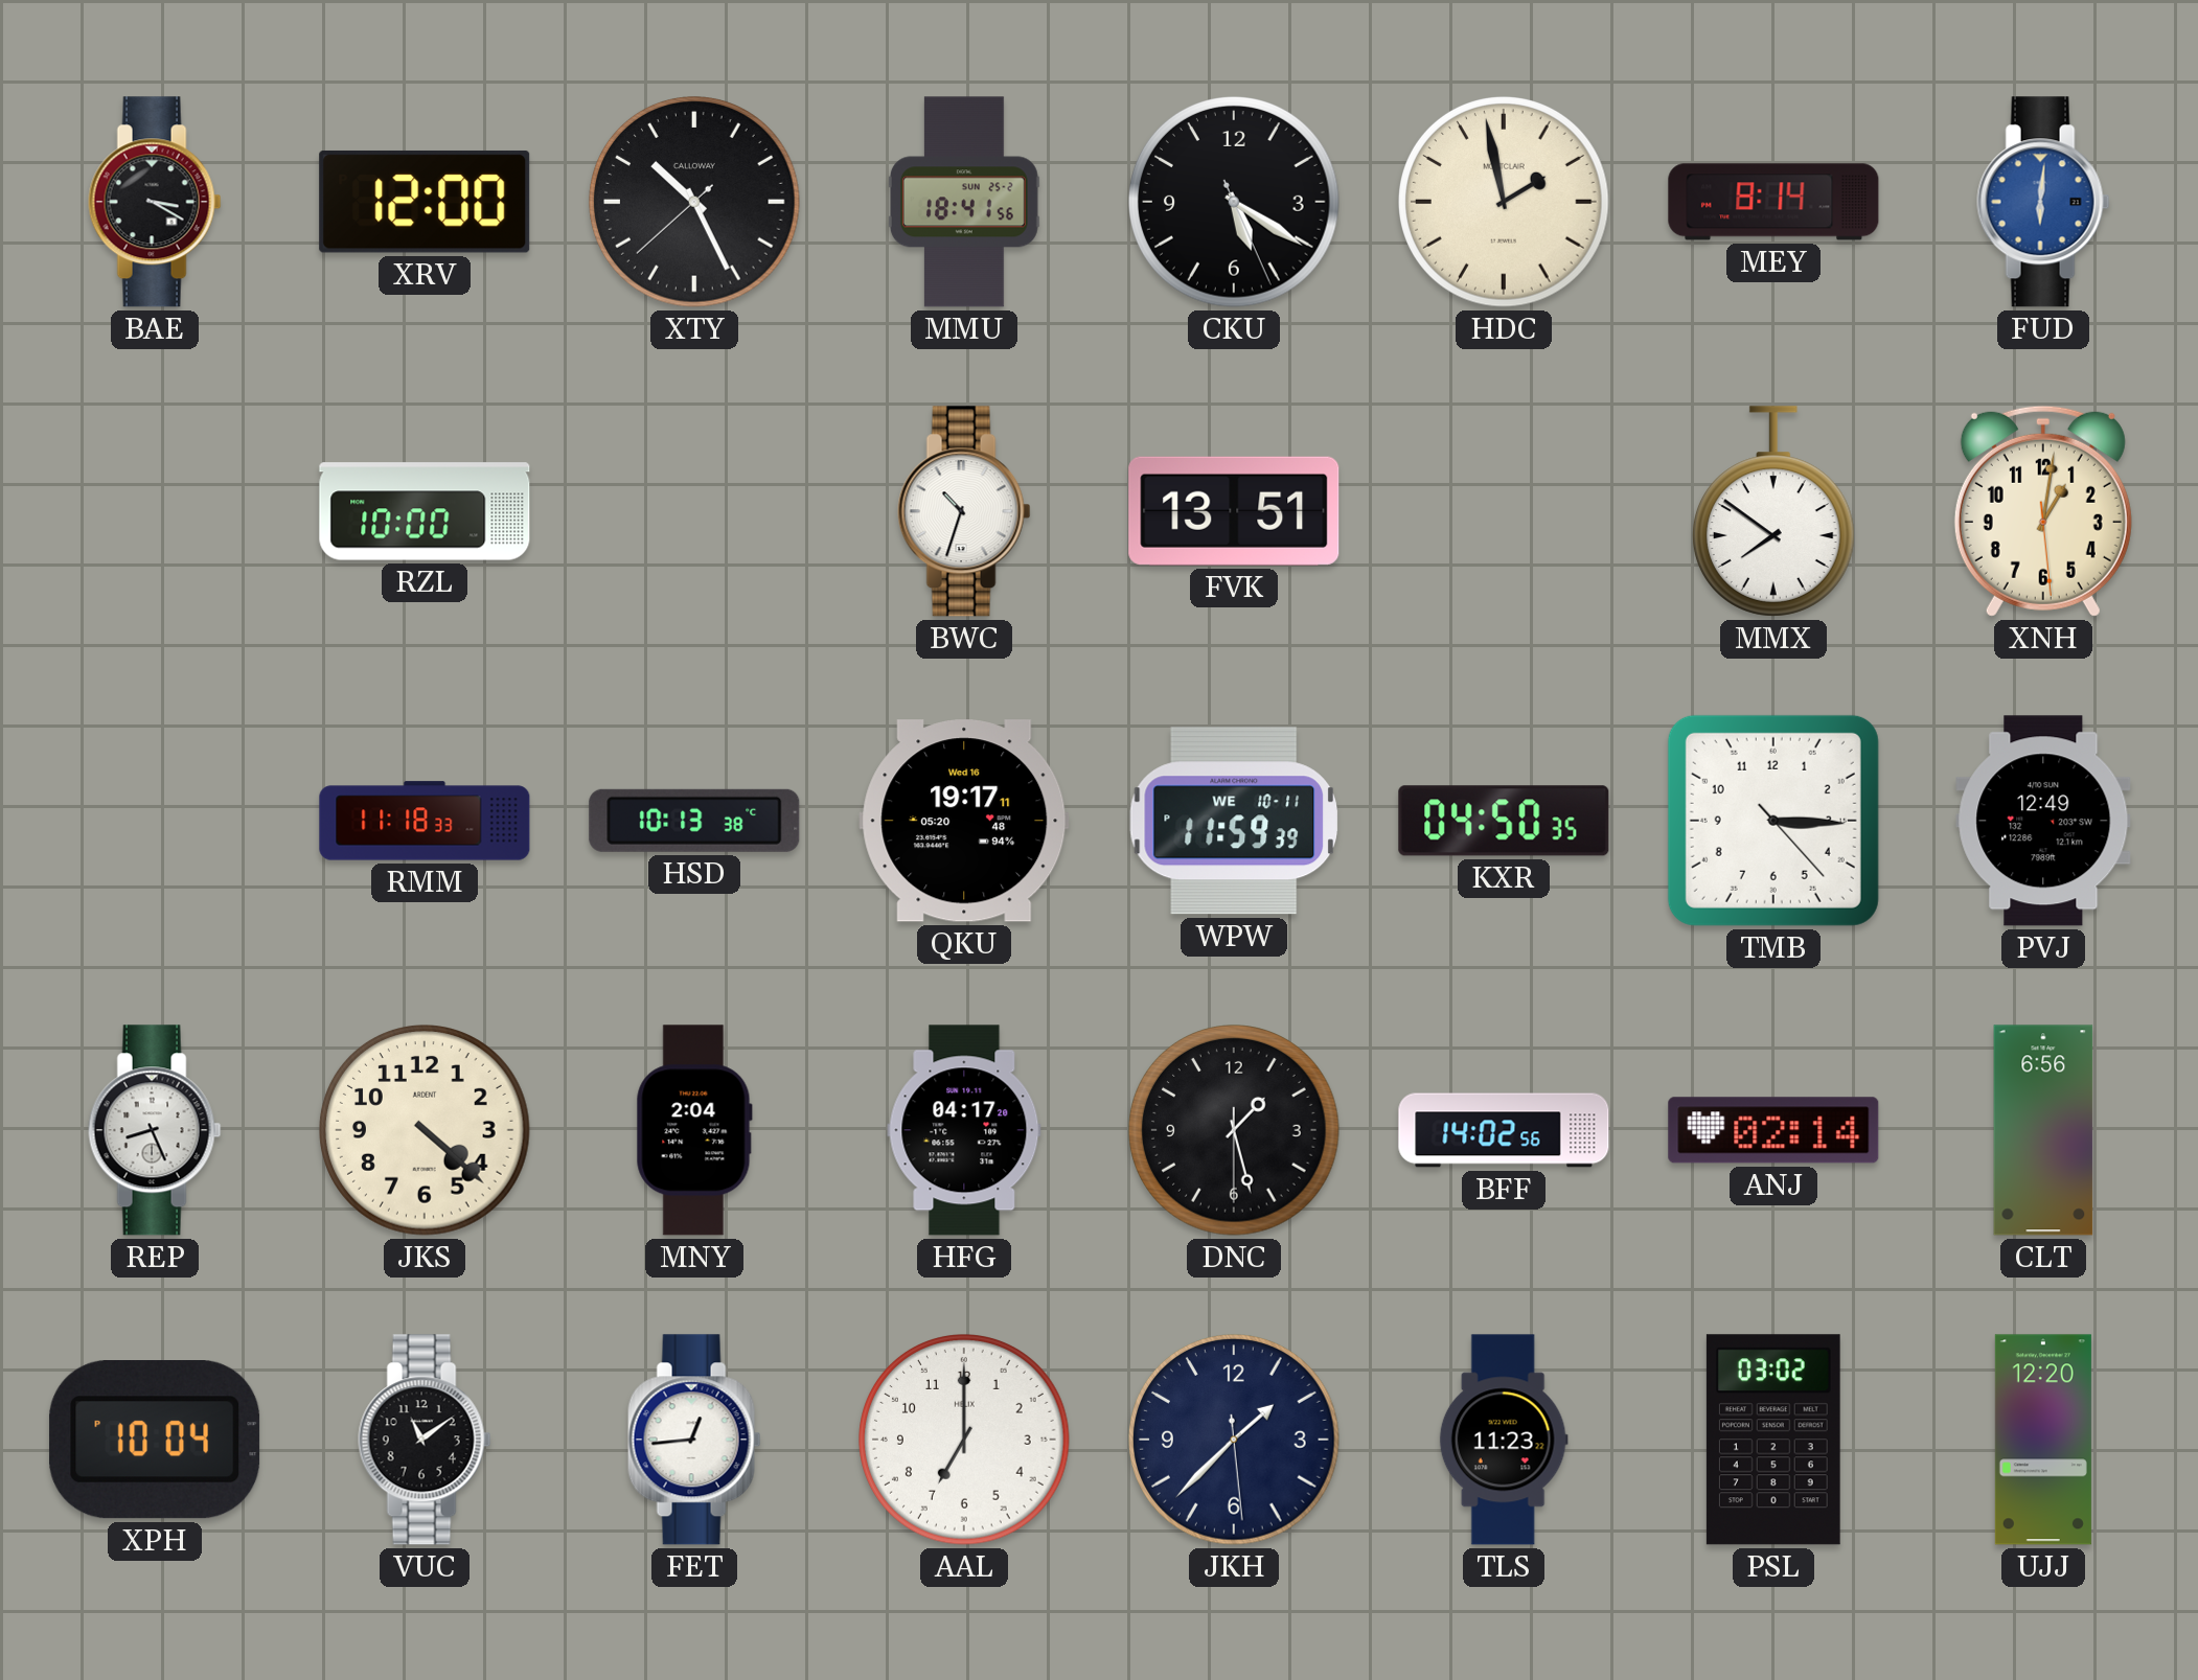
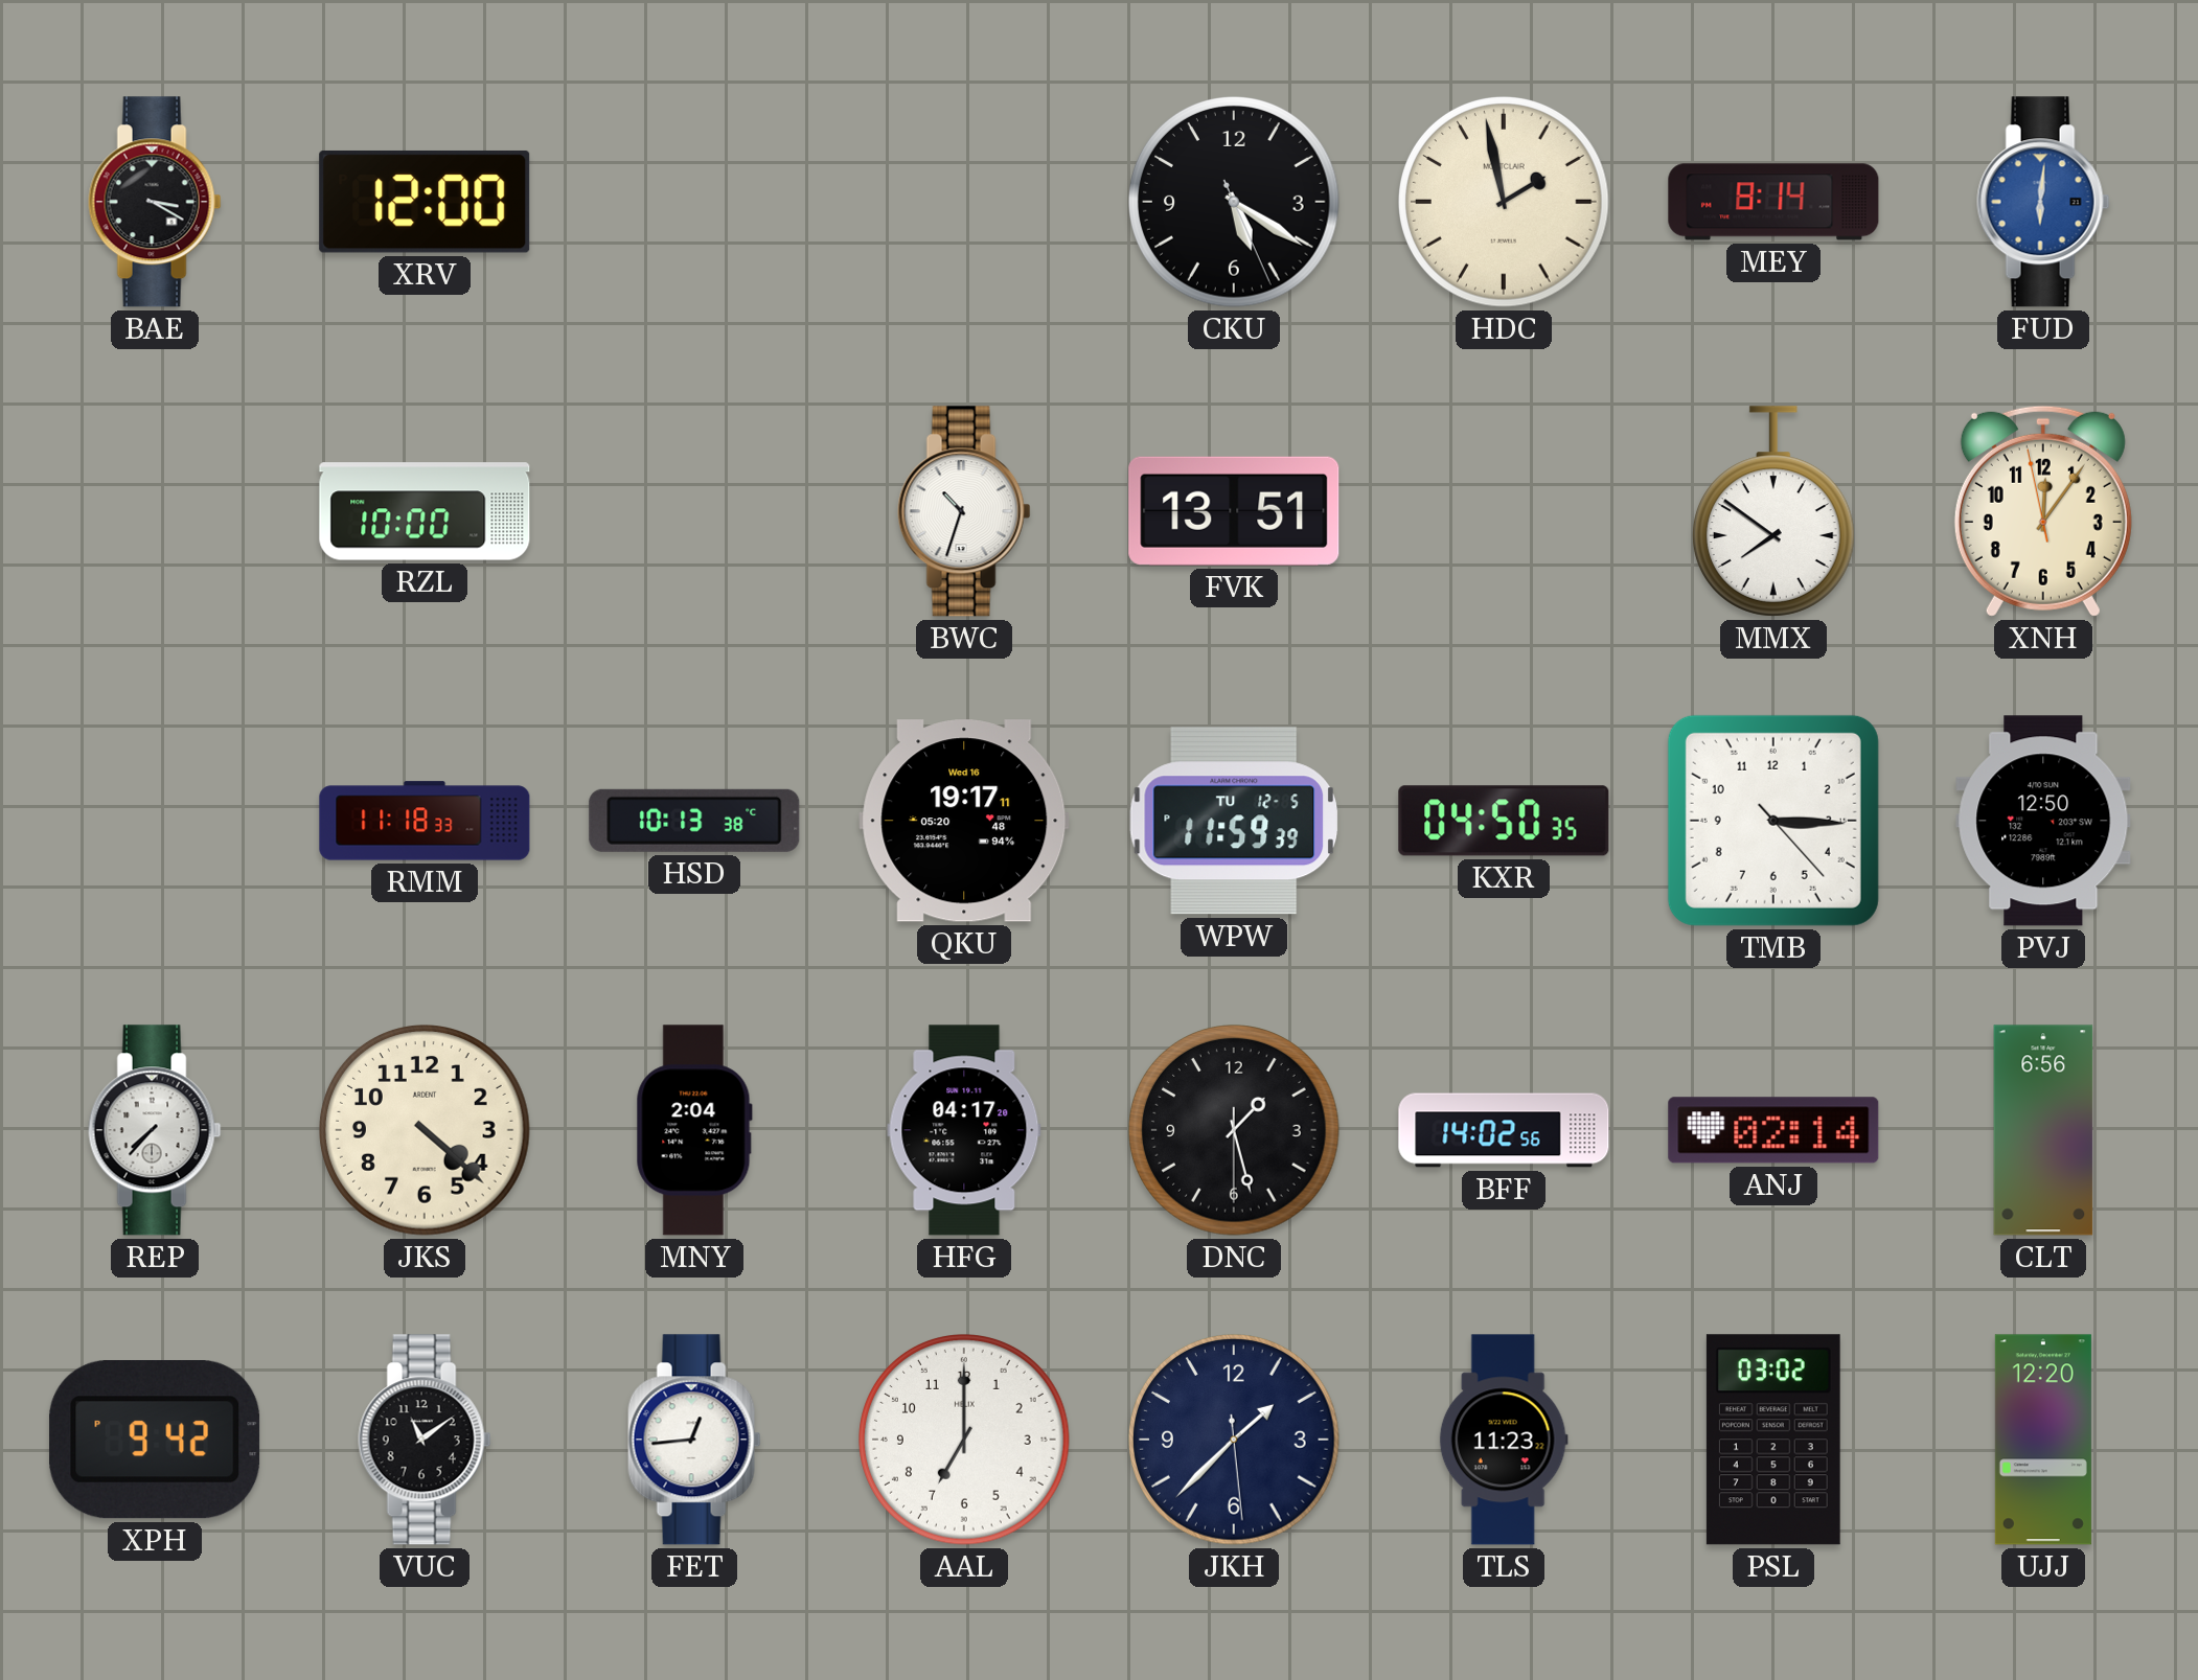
XTY: 10:25 -> none
MMU: 18:41 -> none
XNH: 1:01 -> 12:05
WPW date: WE 10-11 -> TU 12-5
PVJ: 12:49 -> 12:50
REP: 8:26 -> 7:37
XPH: 10:04 -> 9:42
